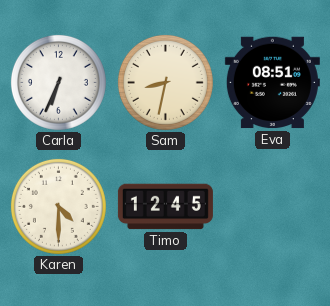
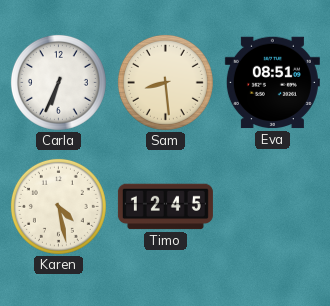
Sam: 8:32 -> 8:29
Karen: 4:30 -> 4:28
